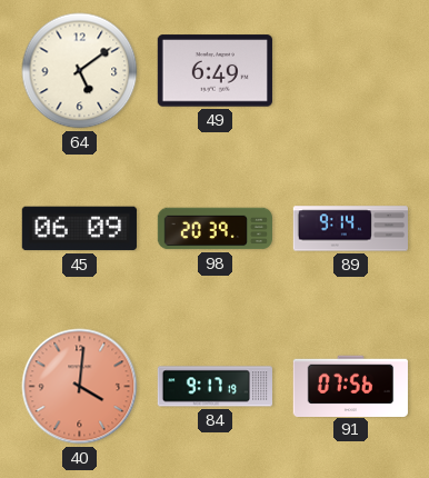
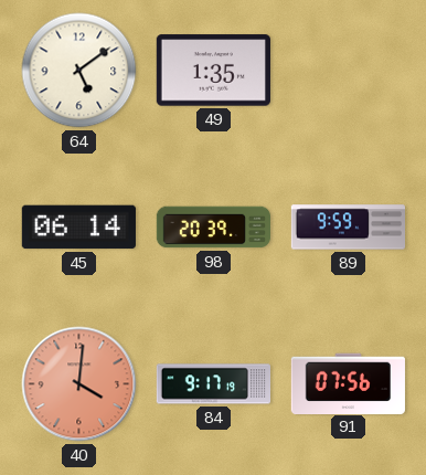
49: 6:49 -> 1:35
45: 06:09 -> 06:14
89: 9:14 -> 9:59
